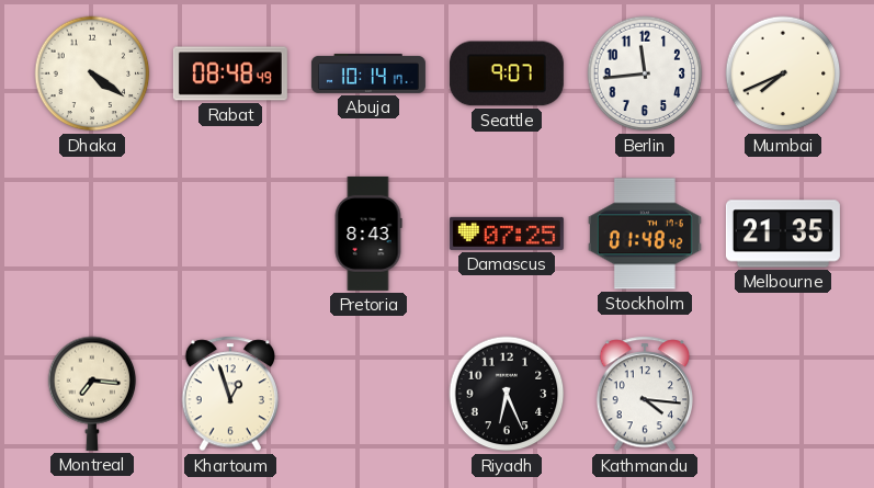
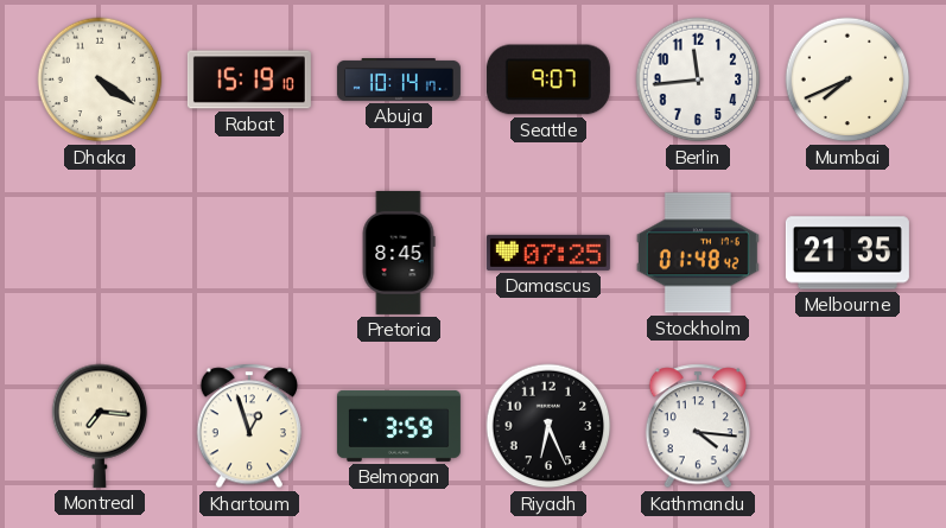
Rabat: 08:48 -> 15:19
Pretoria: 8:43 -> 8:45
Belmopan: none -> 3:59
